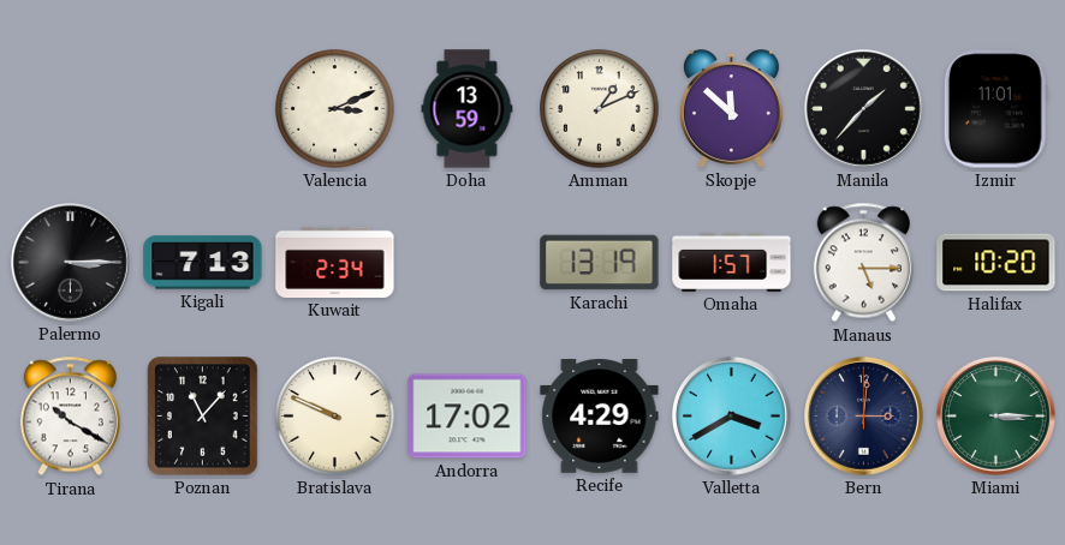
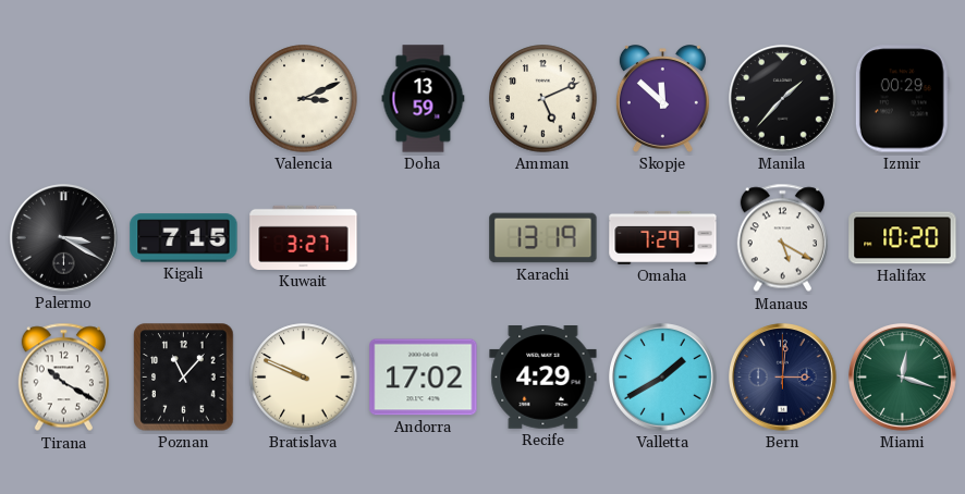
Amman: 1:11 -> 5:11
Izmir: 11:01 -> 00:29
Palermo: 3:15 -> 3:20
Kigali: 7:13 -> 7:15
Kuwait: 2:34 -> 3:27
Omaha: 1:57 -> 7:29
Manaus: 5:15 -> 5:20
Valletta: 3:40 -> 1:40
Miami: 3:15 -> 12:18
